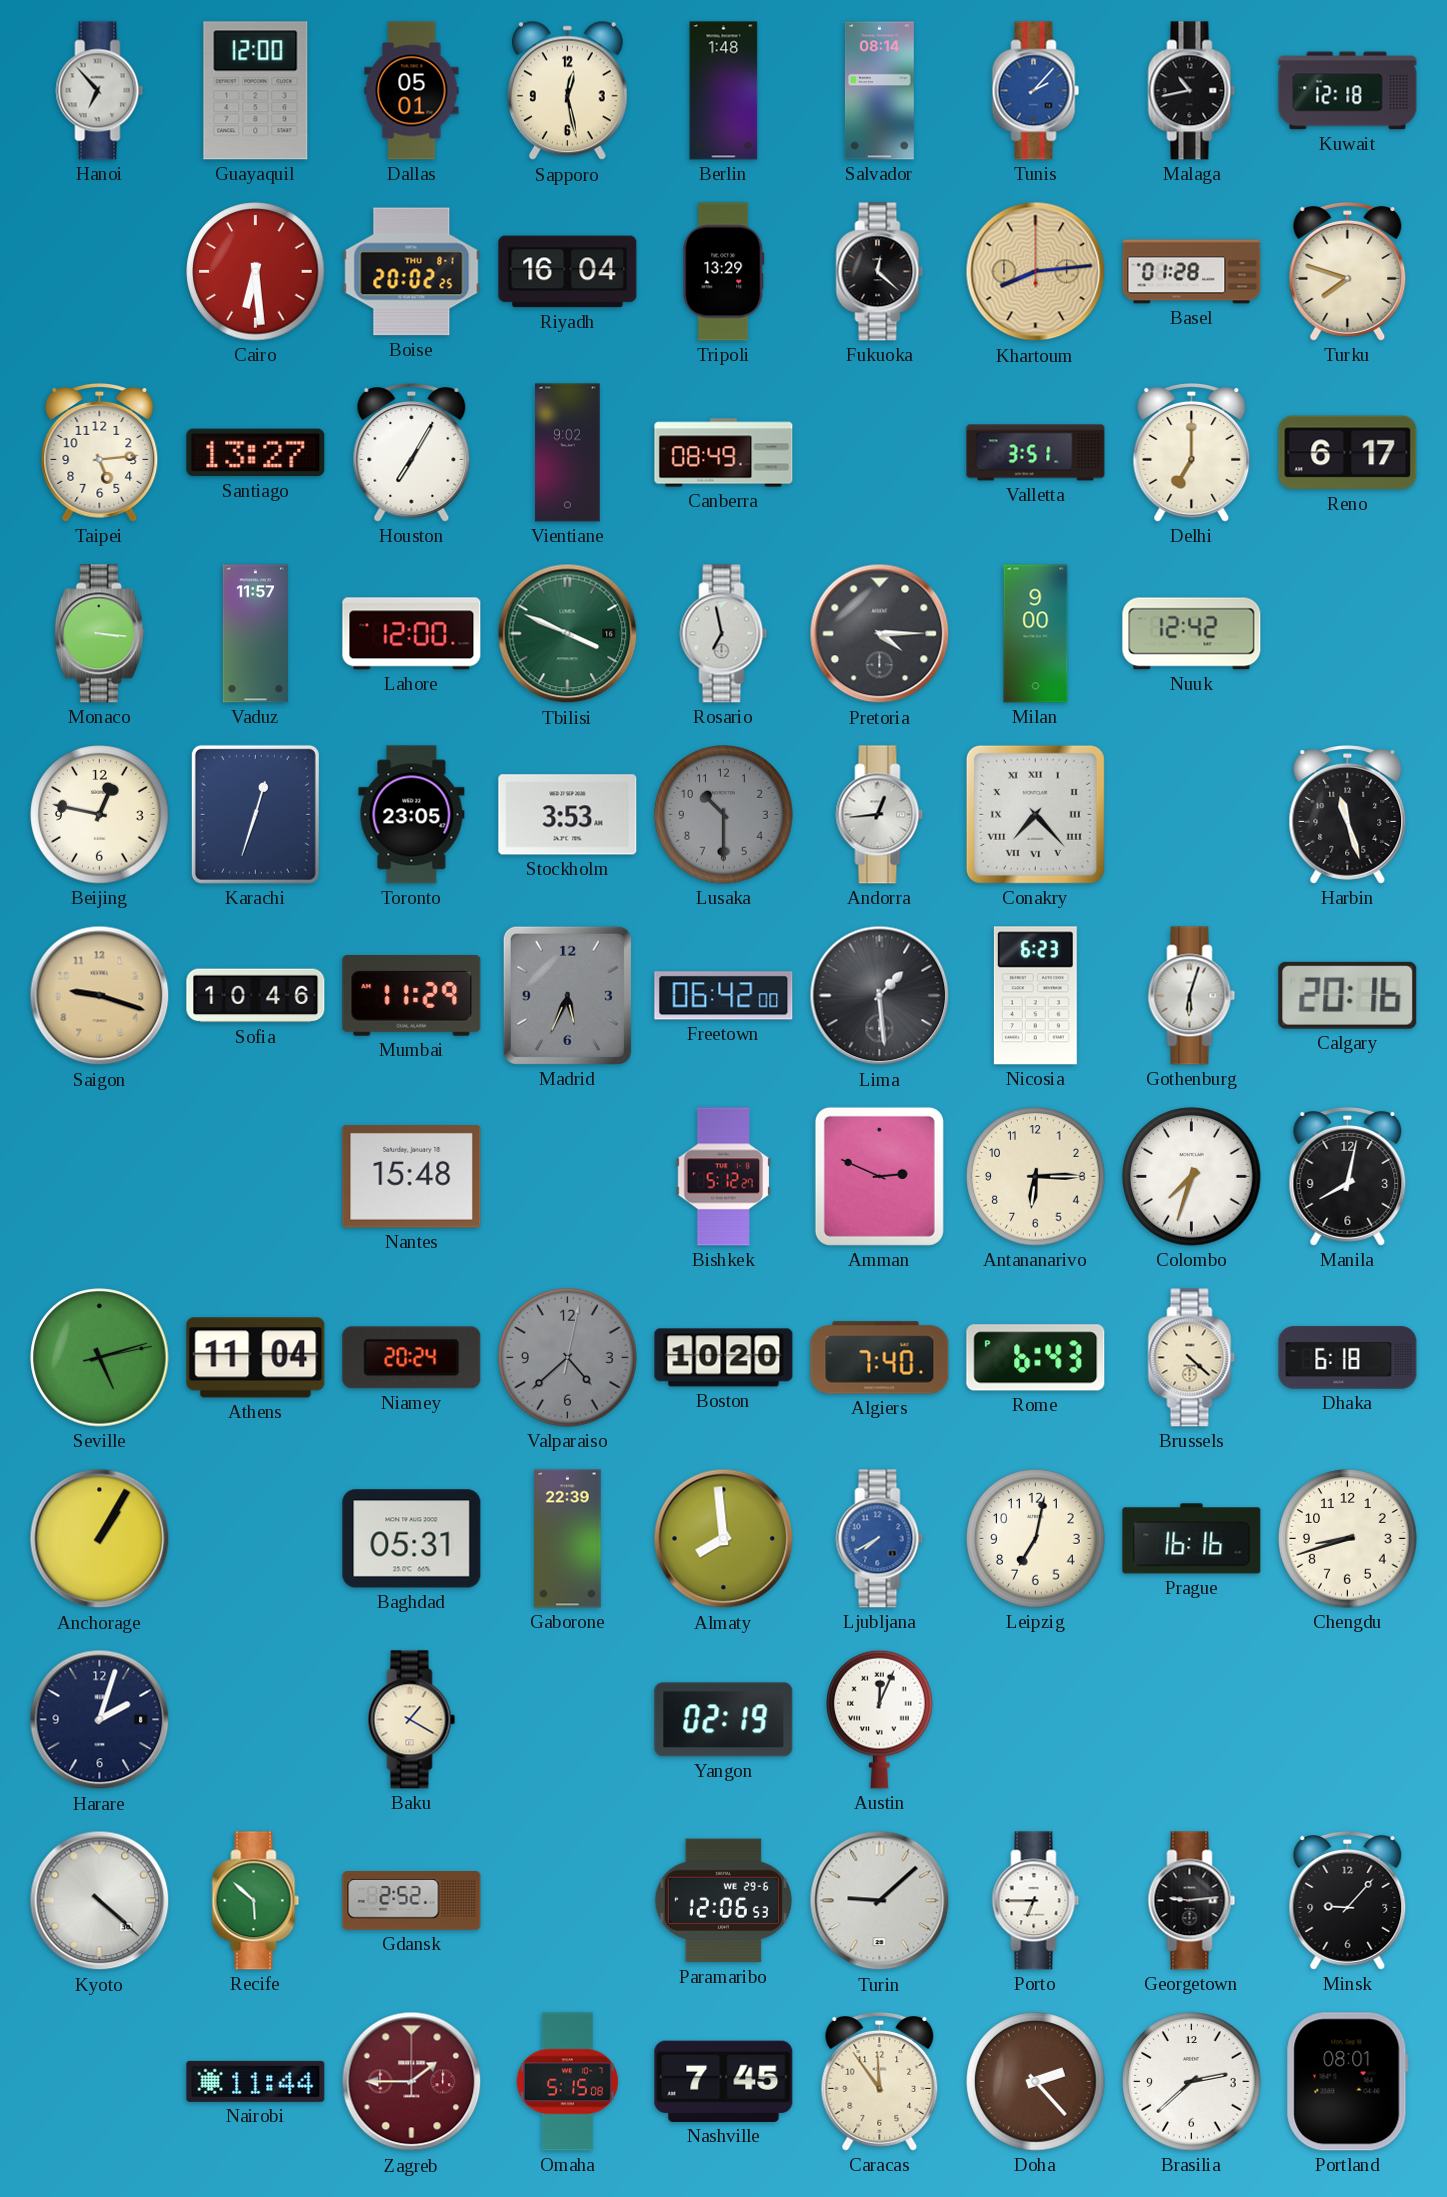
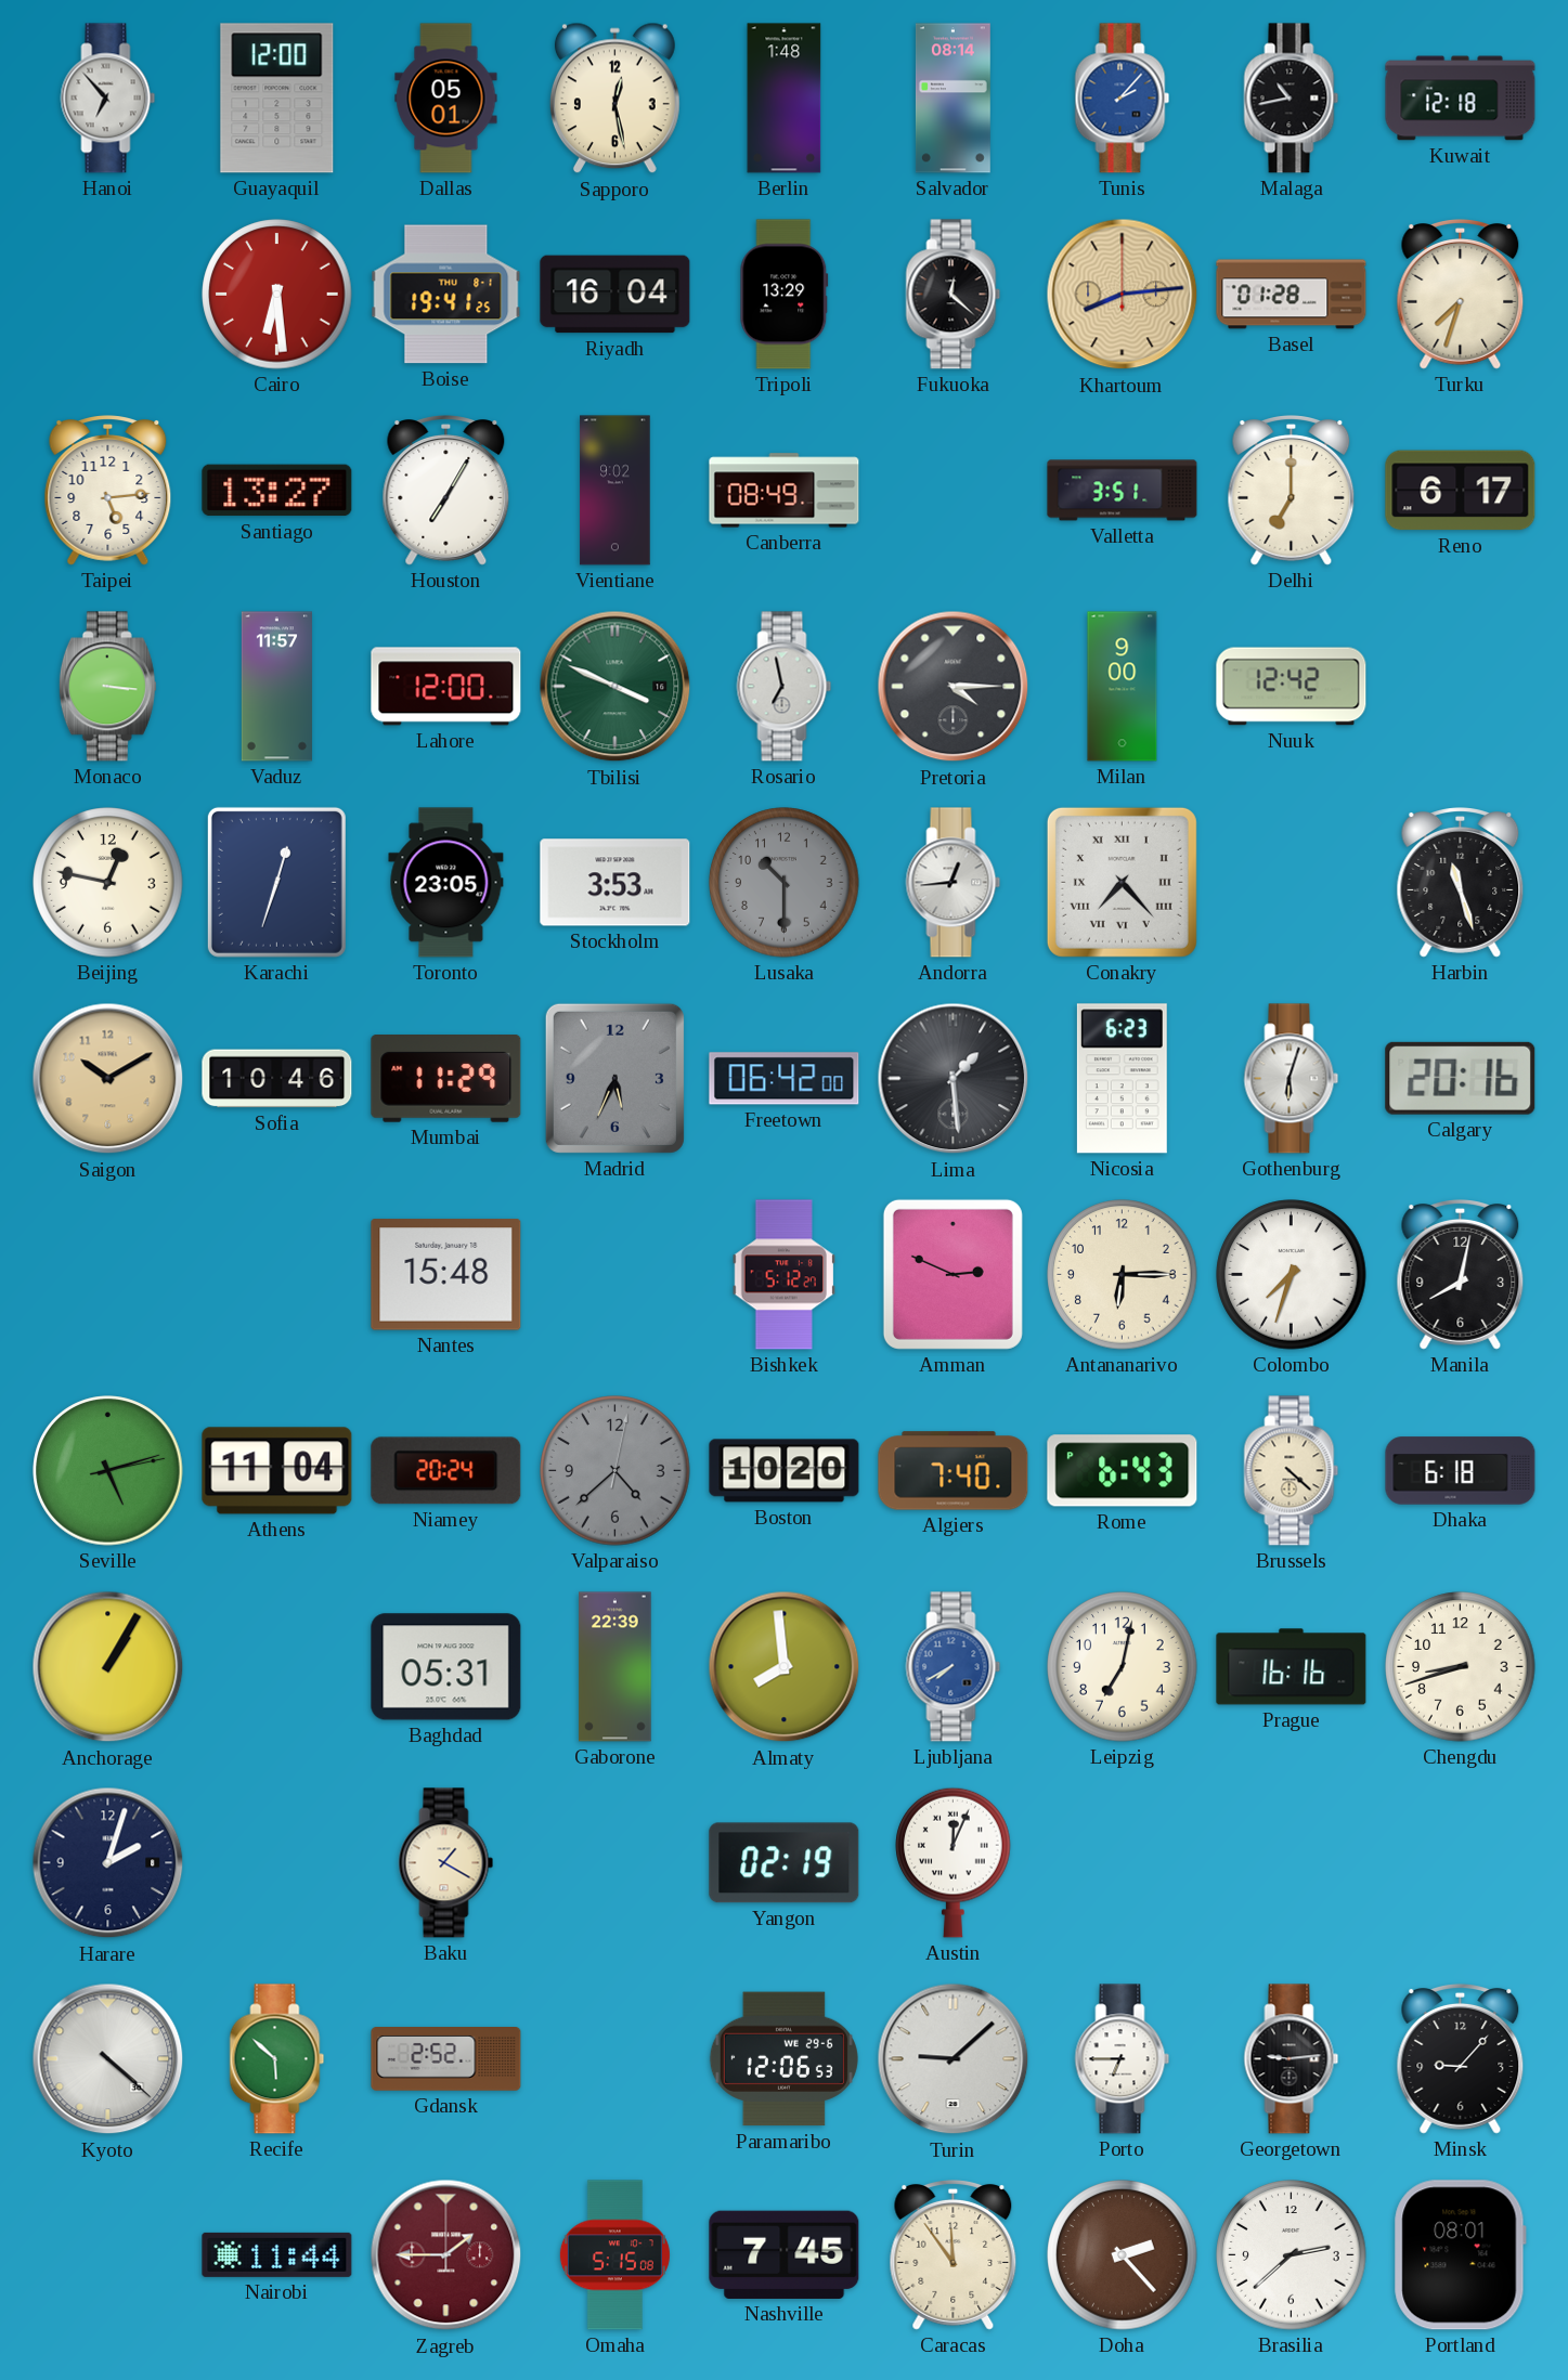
Boise: 20:02 -> 19:41
Turku: 7:48 -> 7:33
Saigon: 9:18 -> 10:10
